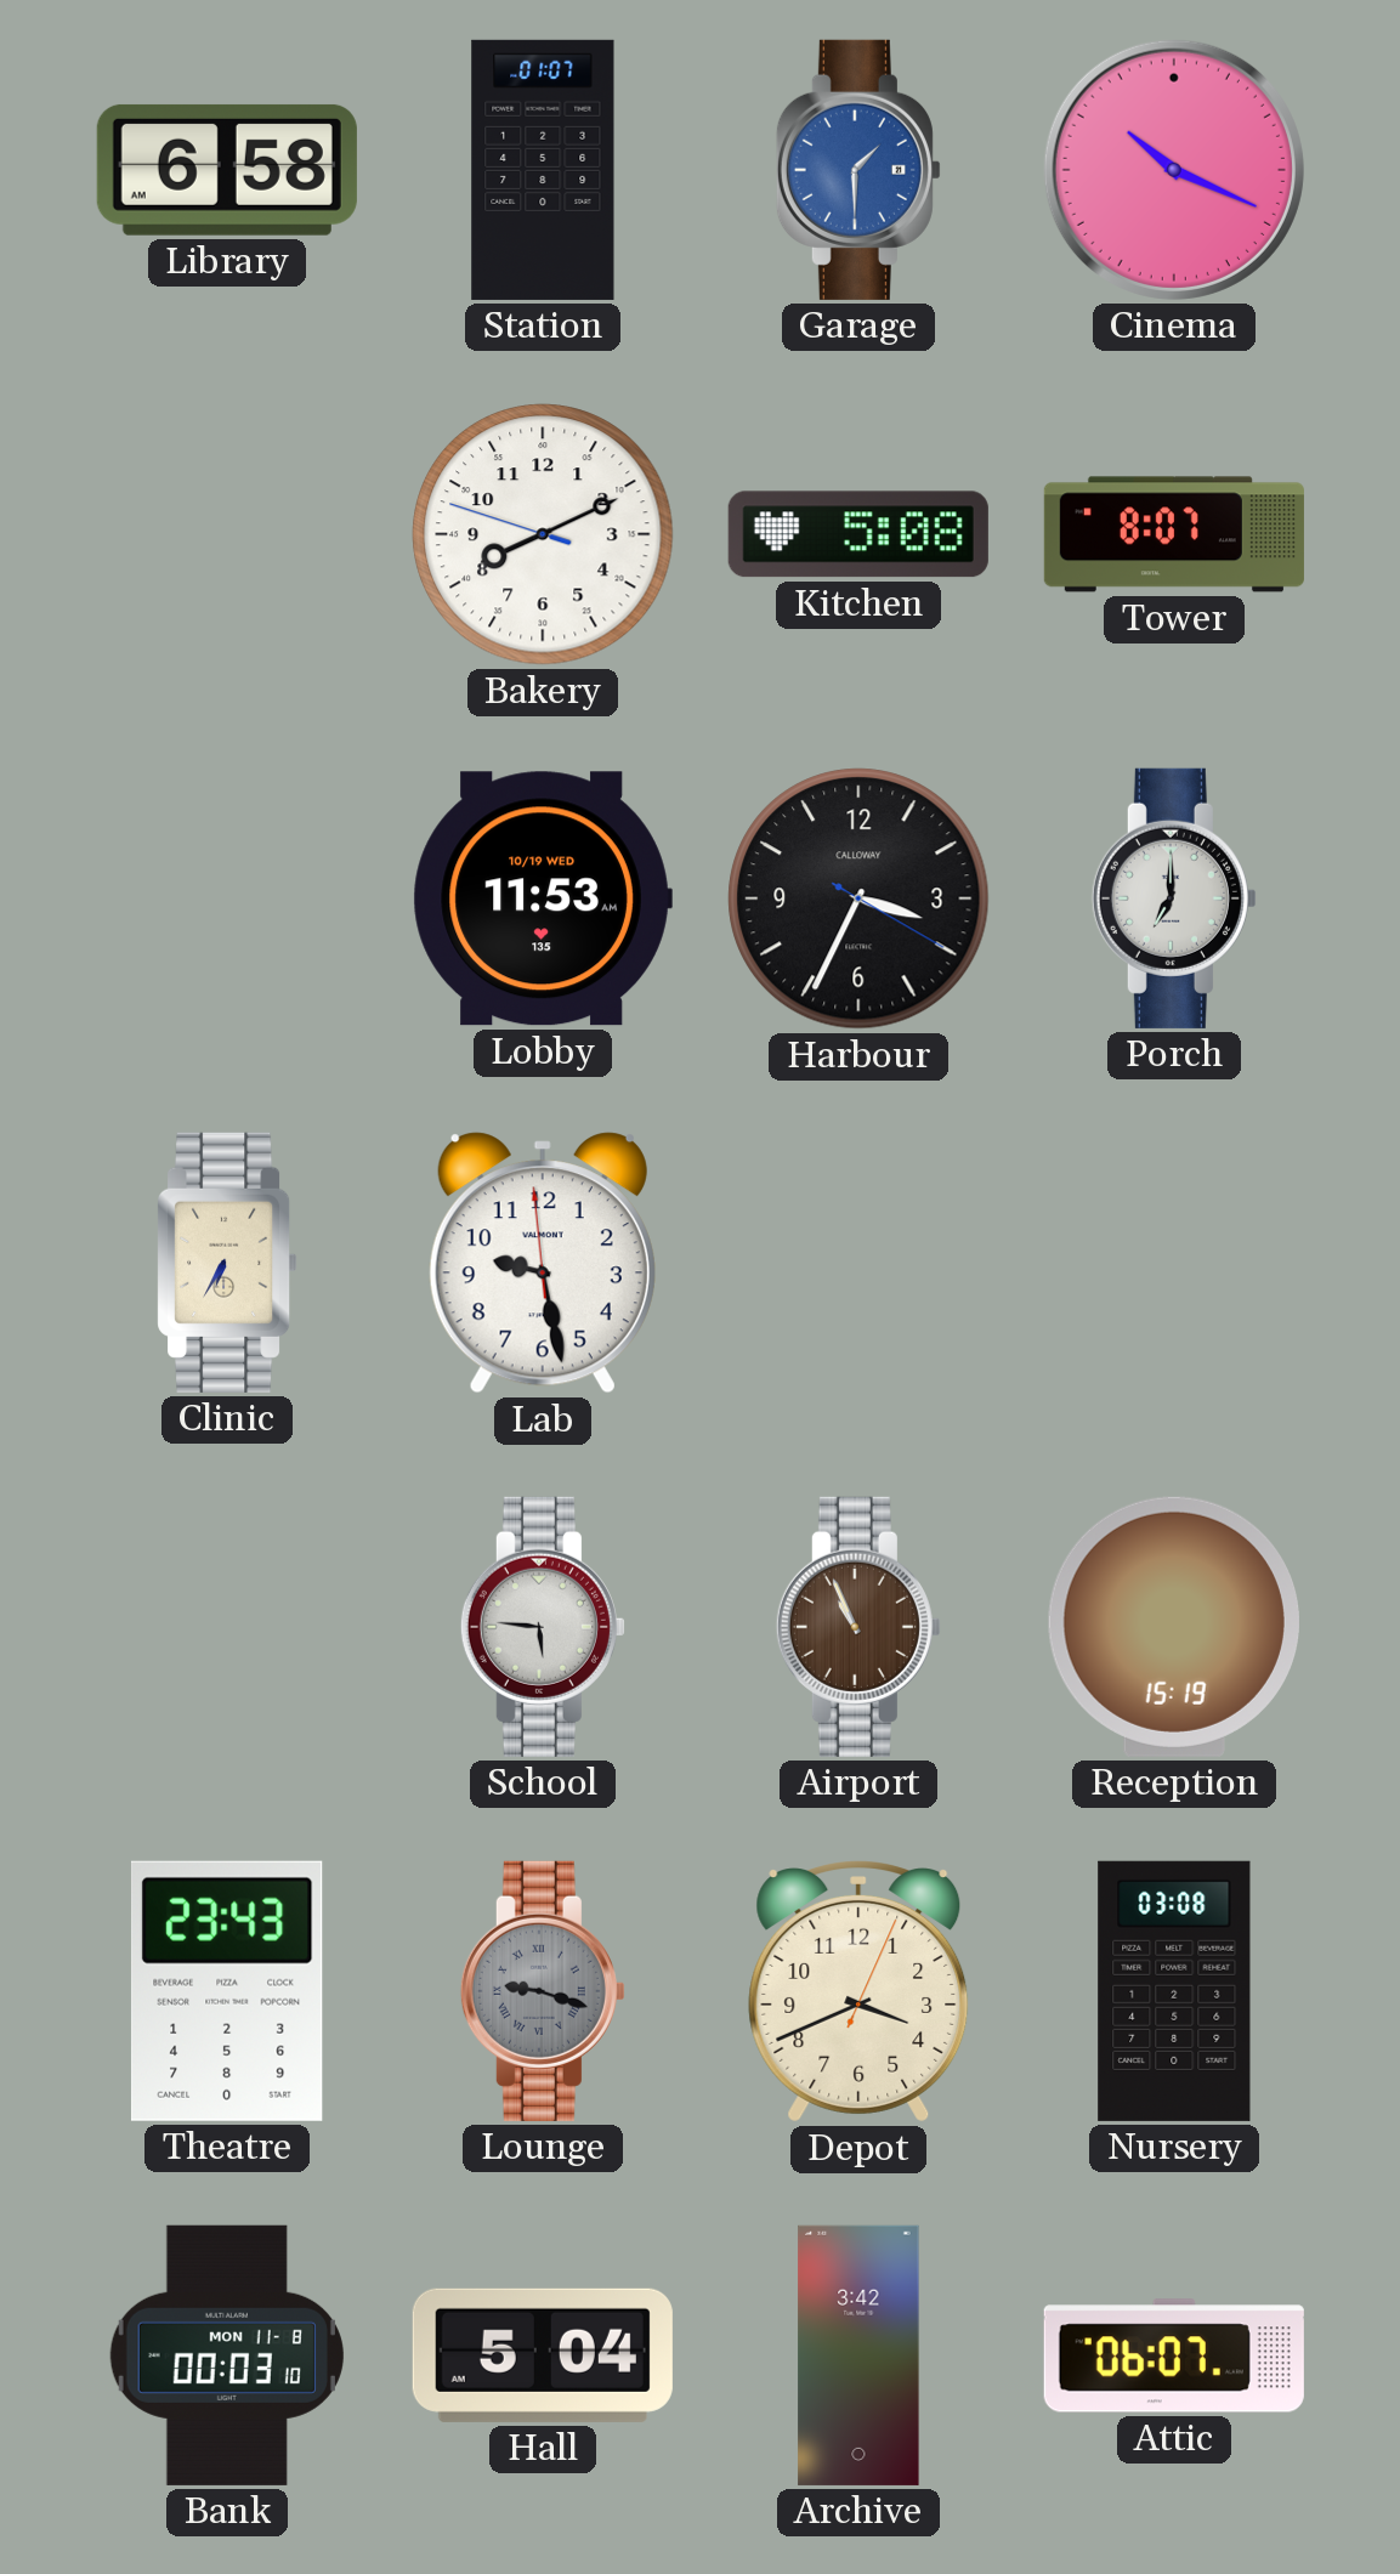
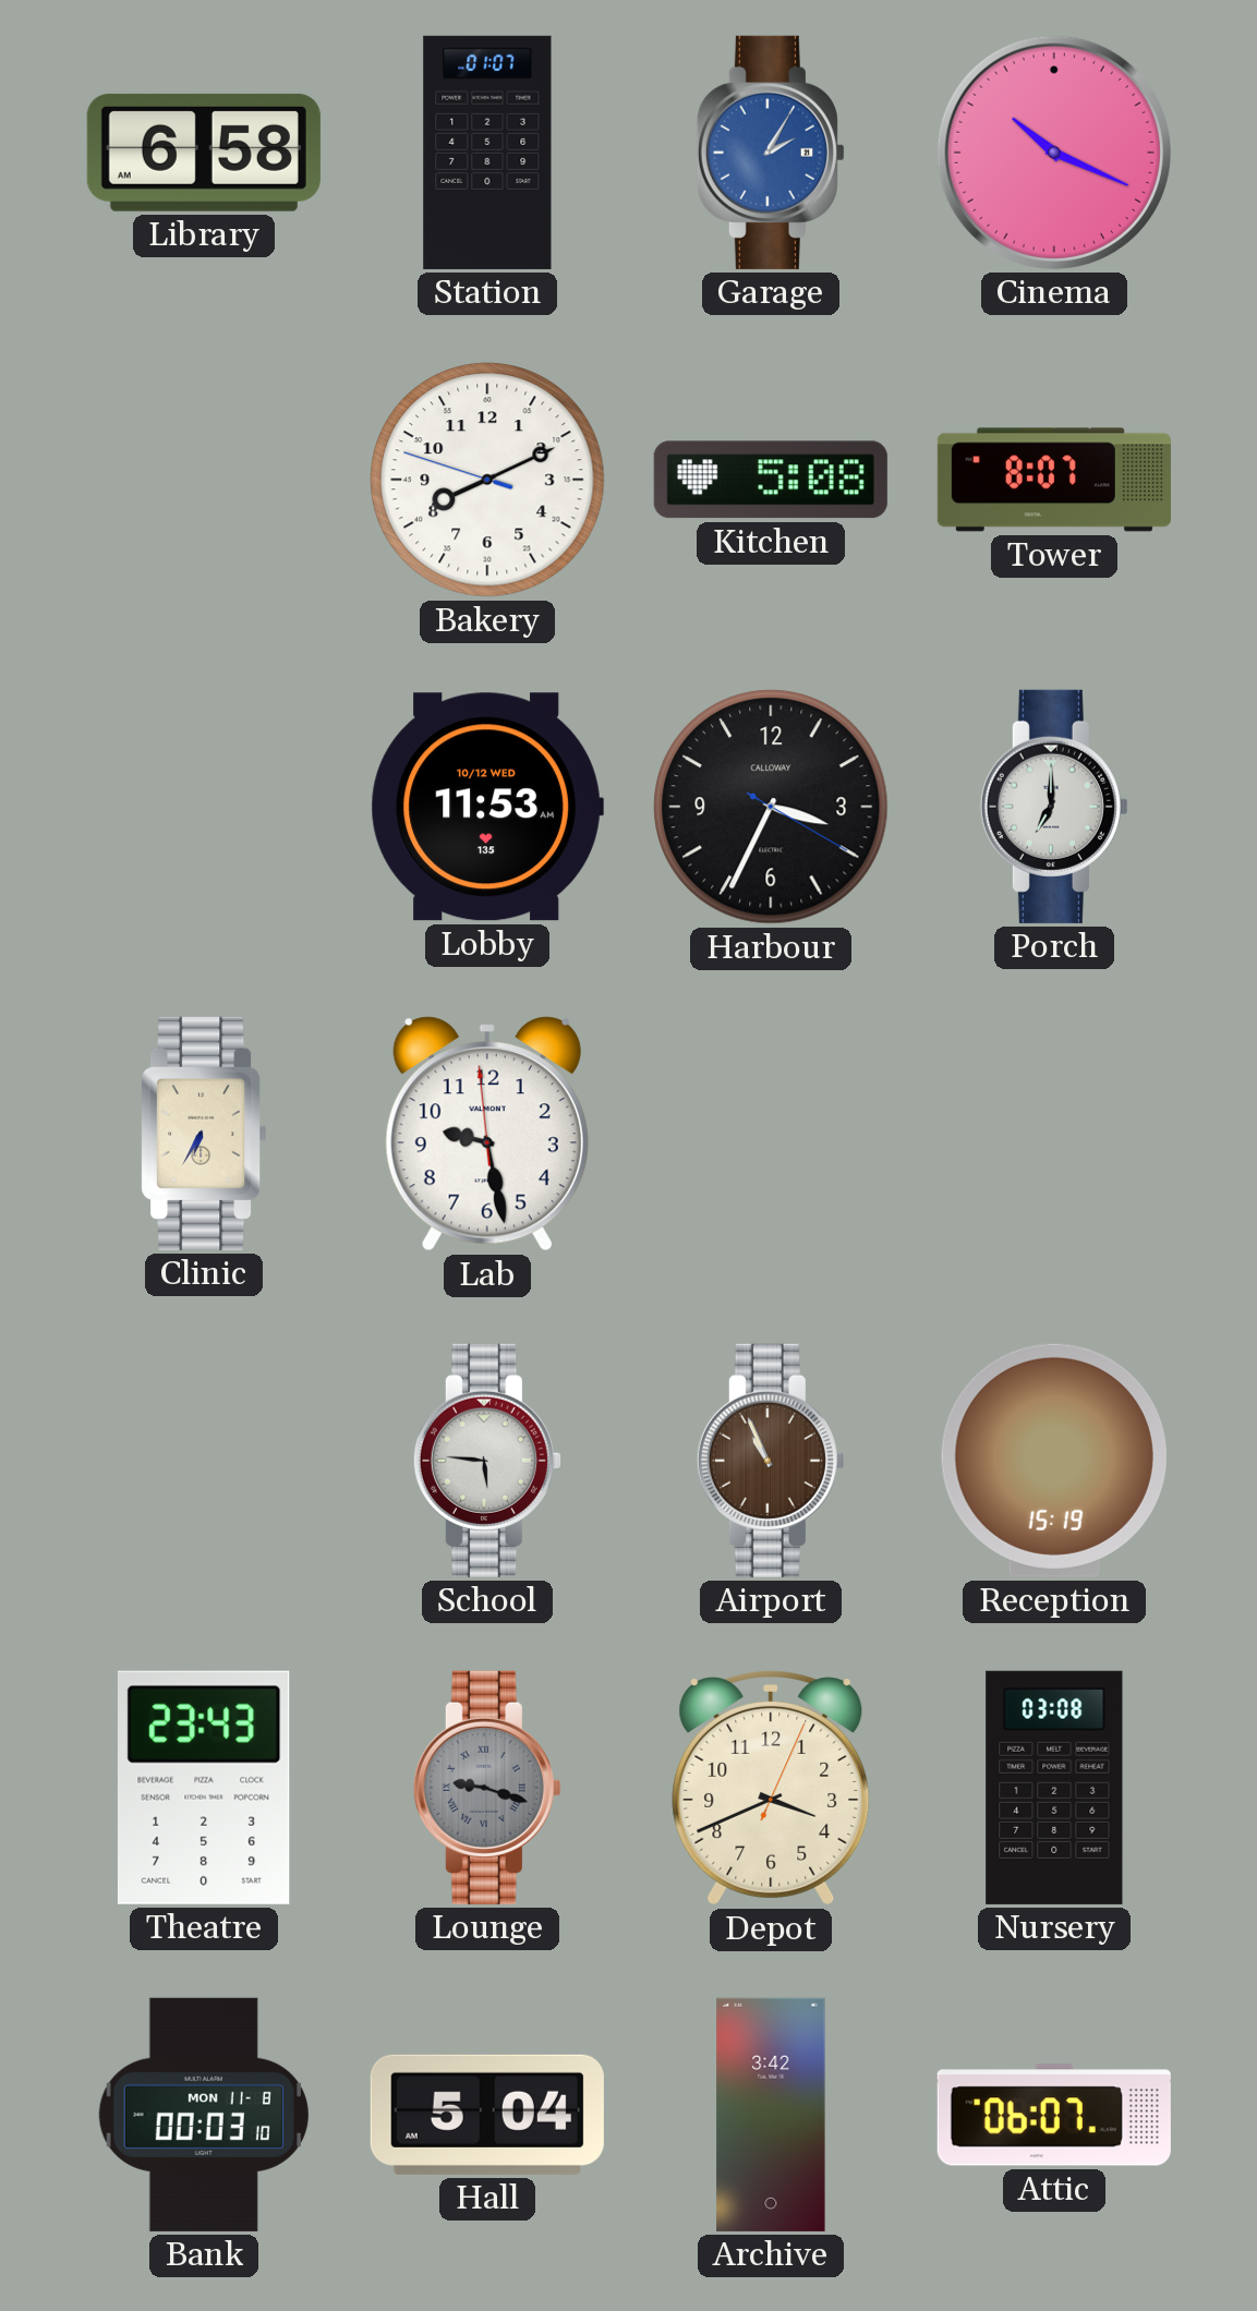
Garage: 1:30 -> 2:05
Lobby date: 10/19 WED -> 10/12 WED
